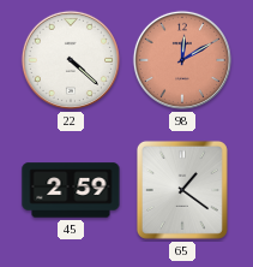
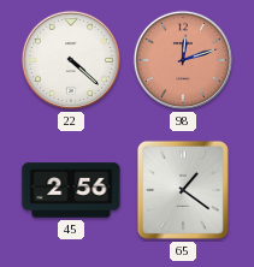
98: 12:10 -> 12:12
45: 2:59 -> 2:56
